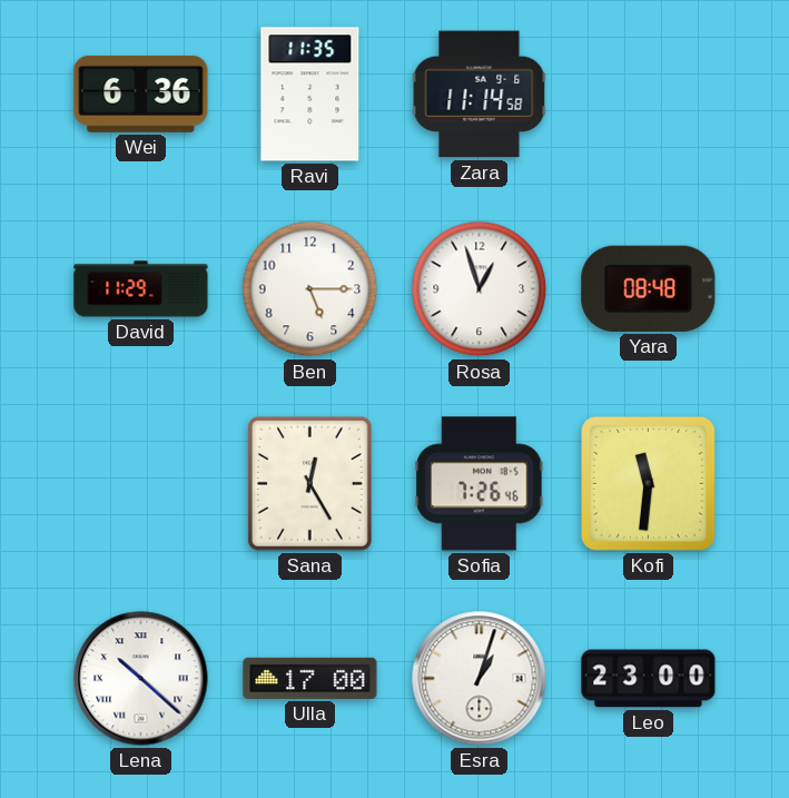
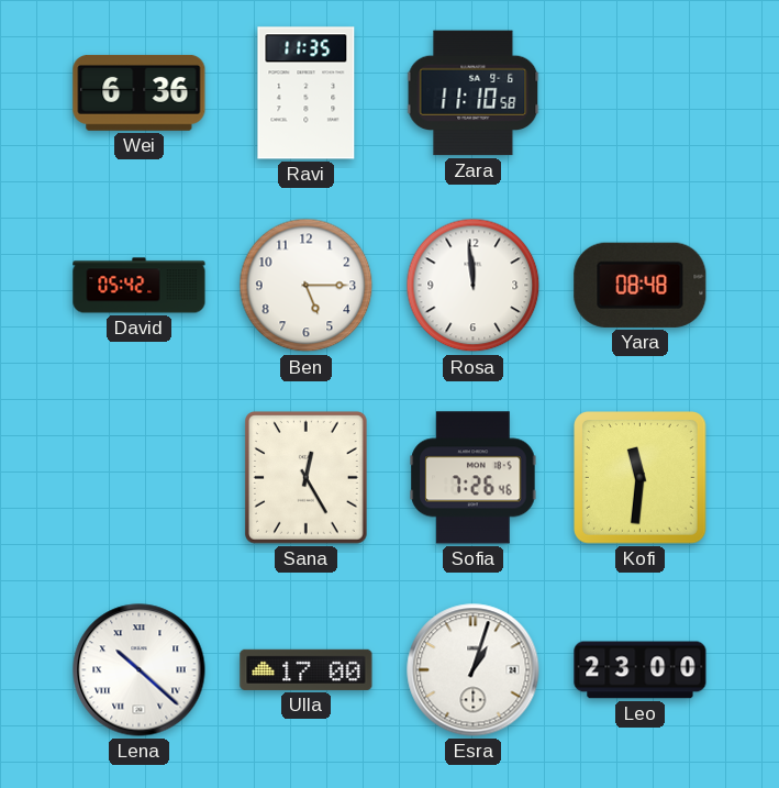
Zara: 11:14 -> 11:10
David: 11:29 -> 05:42
Rosa: 12:57 -> 11:59
